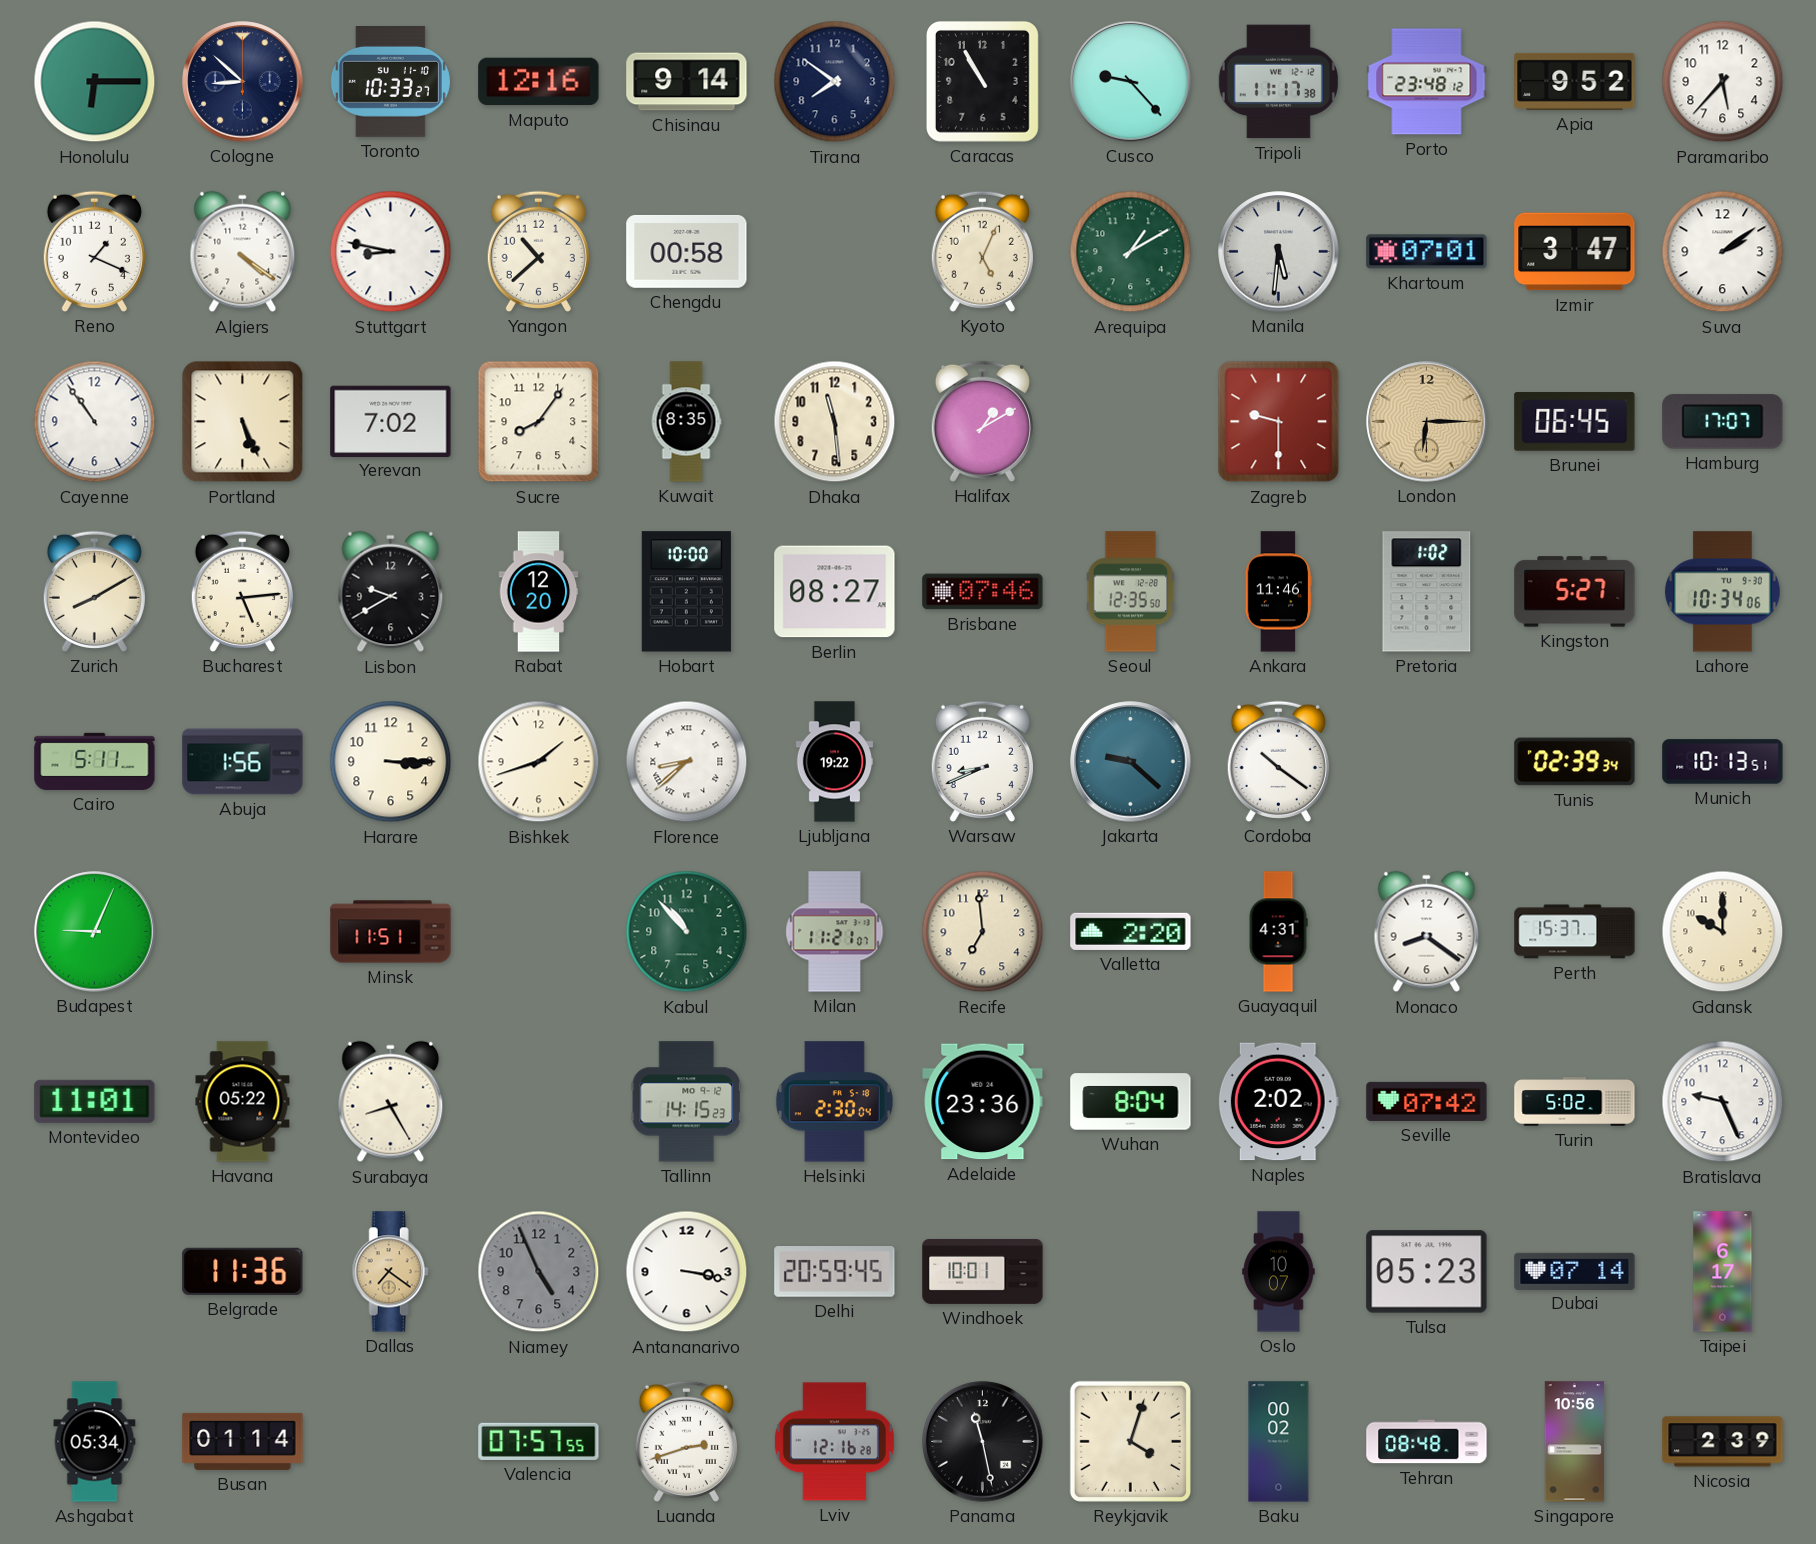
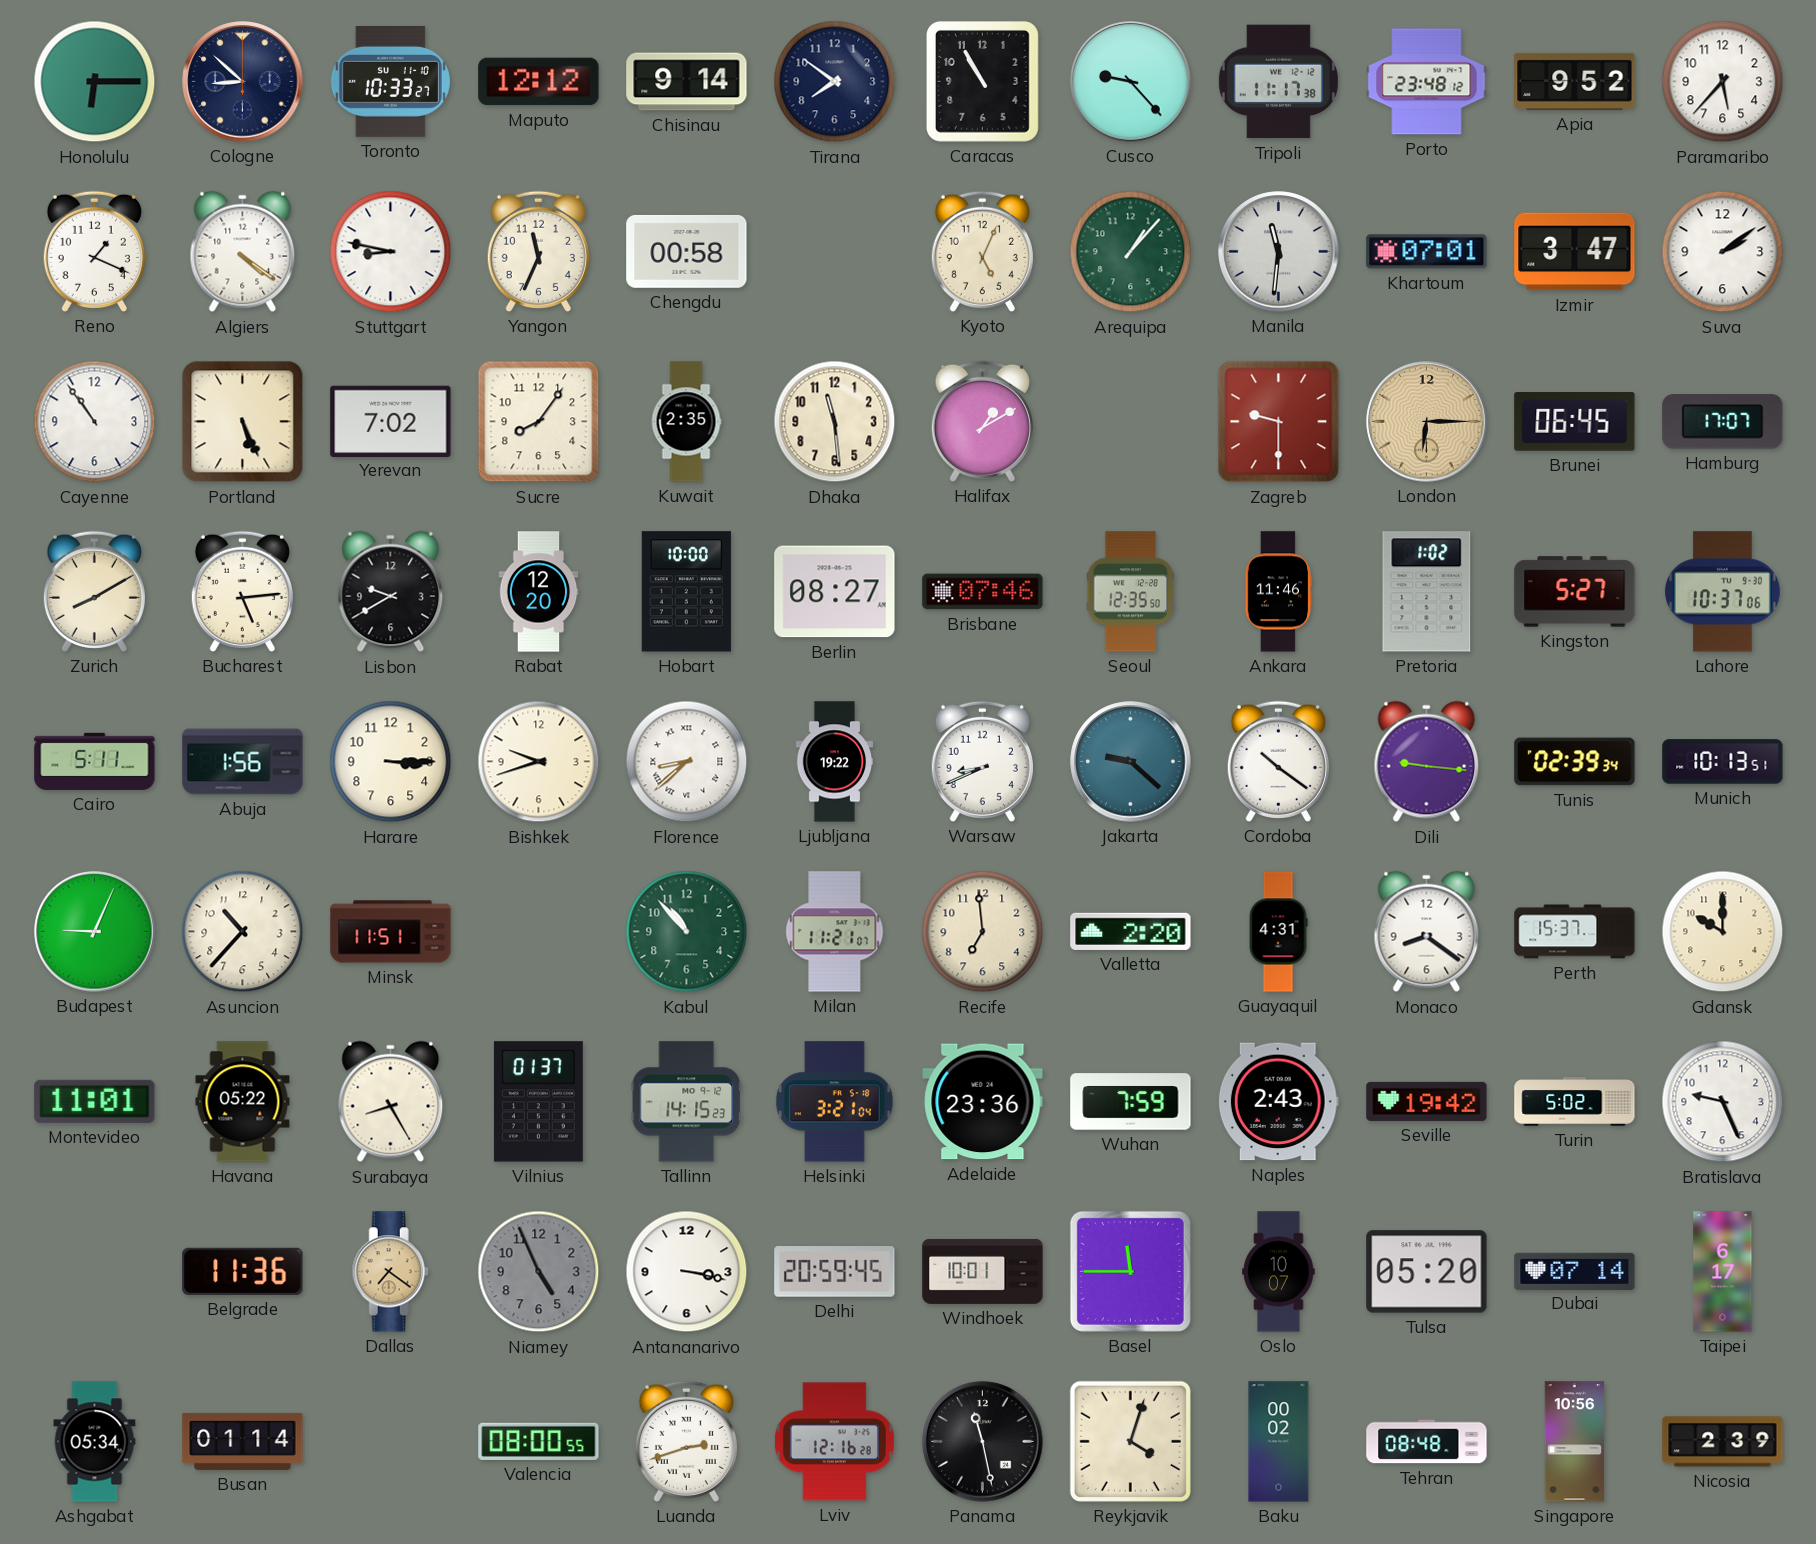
Maputo: 12:16 -> 12:12
Yangon: 10:38 -> 11:34
Arequipa: 1:10 -> 1:07
Manila: 5:31 -> 11:31
Kuwait: 8:35 -> 2:35
Lahore: 10:34 -> 10:37
Bishkek: 1:42 -> 9:42
Dili: none -> 9:16
Asuncion: none -> 10:37
Vilnius: none -> 01:37
Helsinki: 2:30 -> 3:21
Wuhan: 8:04 -> 7:59
Naples: 2:02 -> 2:43
Seville: 07:42 -> 19:42
Basel: none -> 11:45
Tulsa: 05:23 -> 05:20
Valencia: 07:57 -> 08:00
